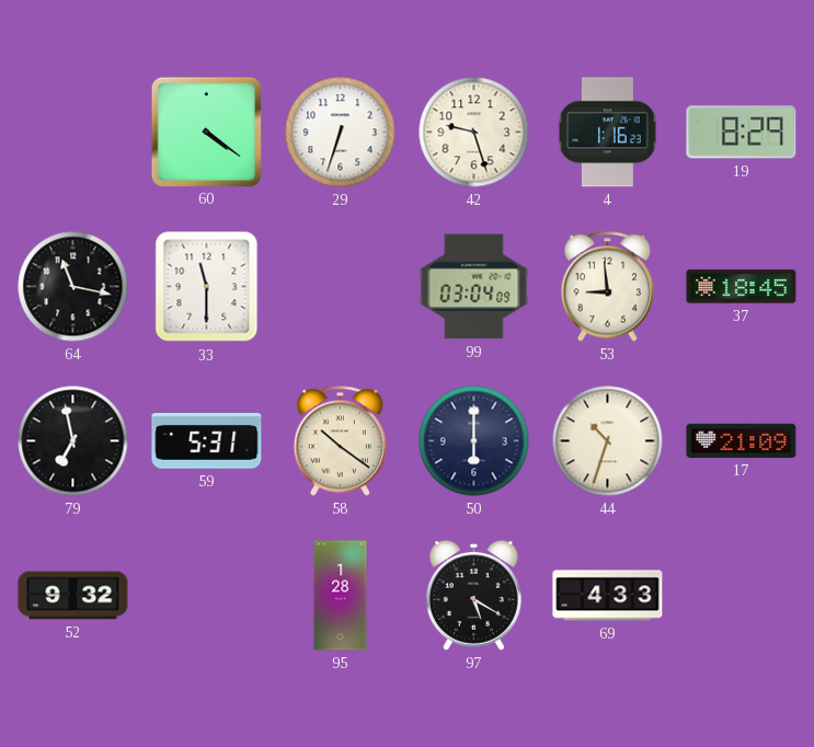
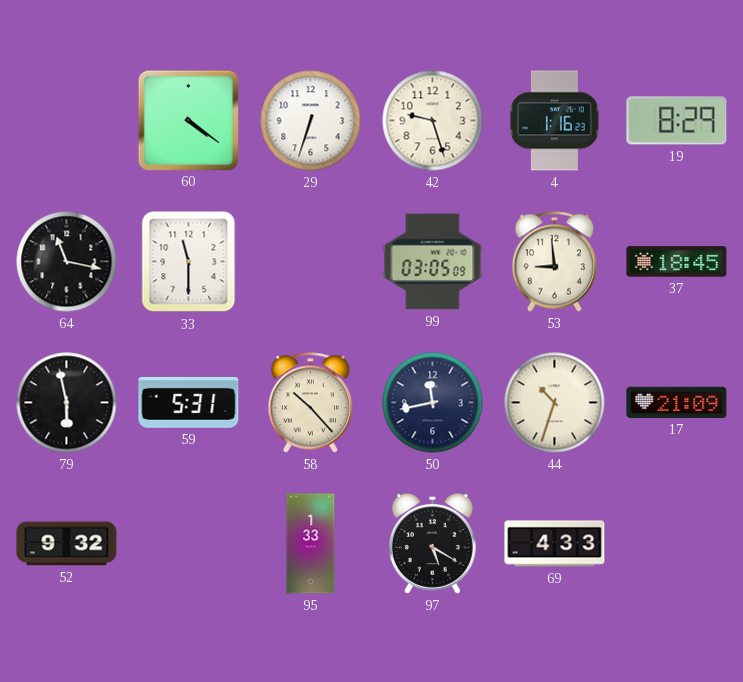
99: 03:04 -> 03:05
79: 6:58 -> 5:58
58: 10:21 -> 10:23
50: 6:00 -> 11:43
95: 1:28 -> 1:33
